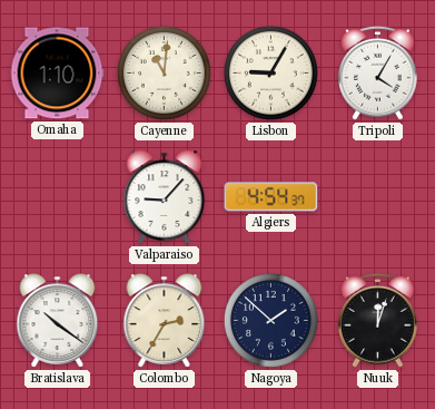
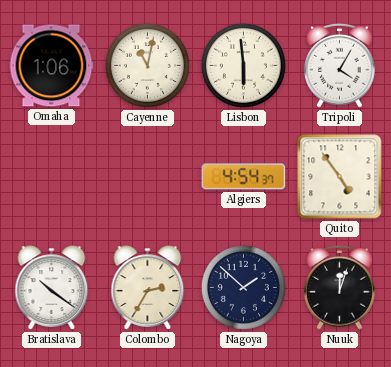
Omaha: 1:10 -> 1:06
Cayenne: 11:01 -> 11:02
Lisbon: 9:05 -> 5:59
Valparaiso: 9:07 -> none
Quito: none -> 4:54
